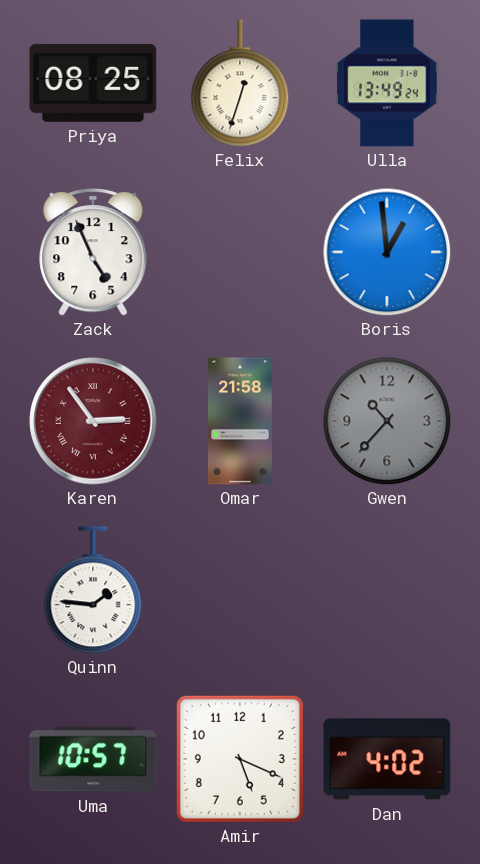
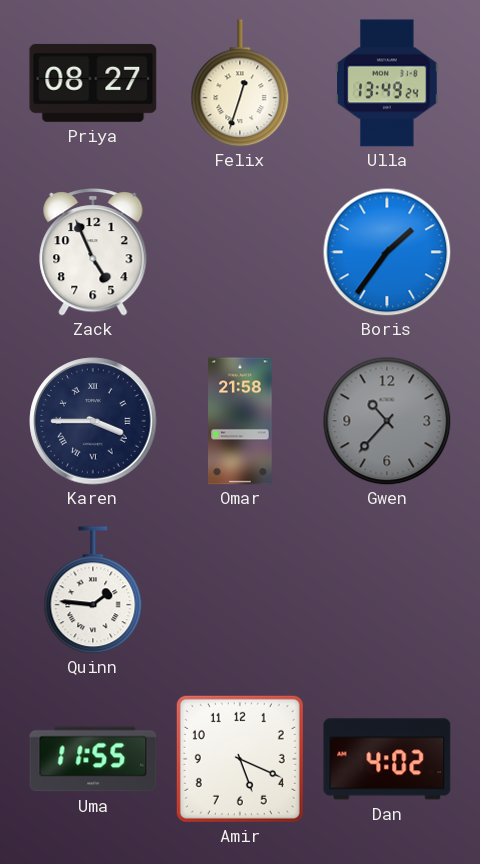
Priya: 08:25 -> 08:27
Boris: 12:59 -> 1:36
Karen: 2:54 -> 3:45
Karen dial: burgundy -> navy
Uma: 10:57 -> 11:55
